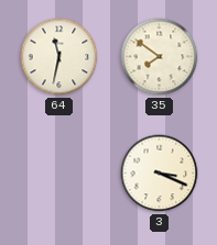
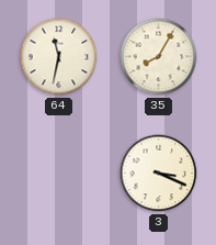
35: 7:51 -> 8:05
